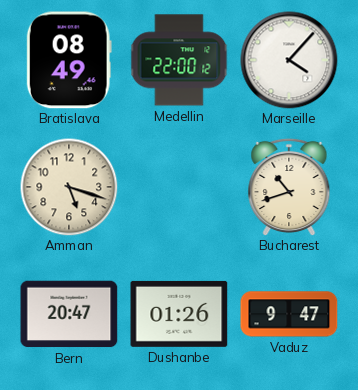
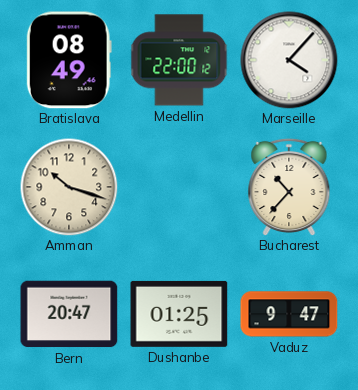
Amman: 5:18 -> 10:18
Bucharest: 10:42 -> 10:37
Dushanbe: 01:26 -> 01:25
